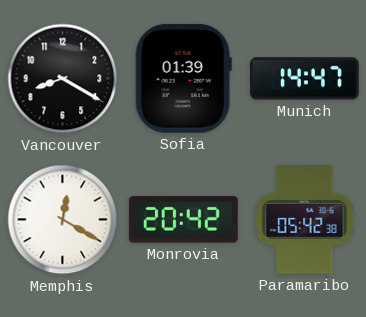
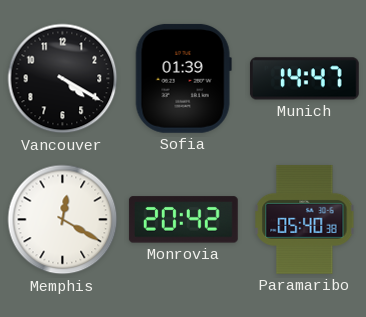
Vancouver: 8:20 -> 4:20
Paramaribo: 05:42 -> 05:40
